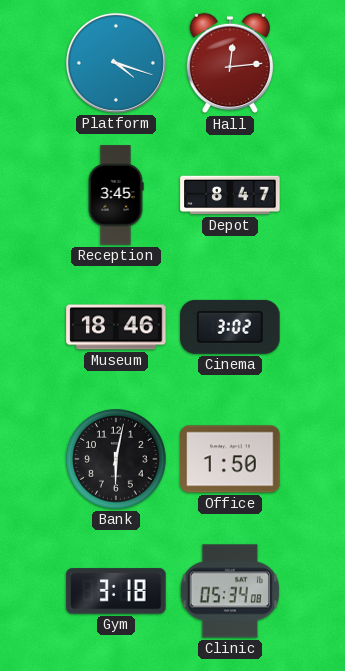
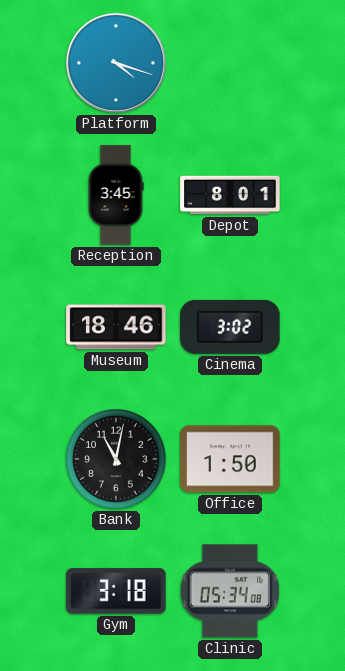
Hall: 12:14 -> none
Depot: 8:47 -> 8:01
Bank: 6:02 -> 11:02
